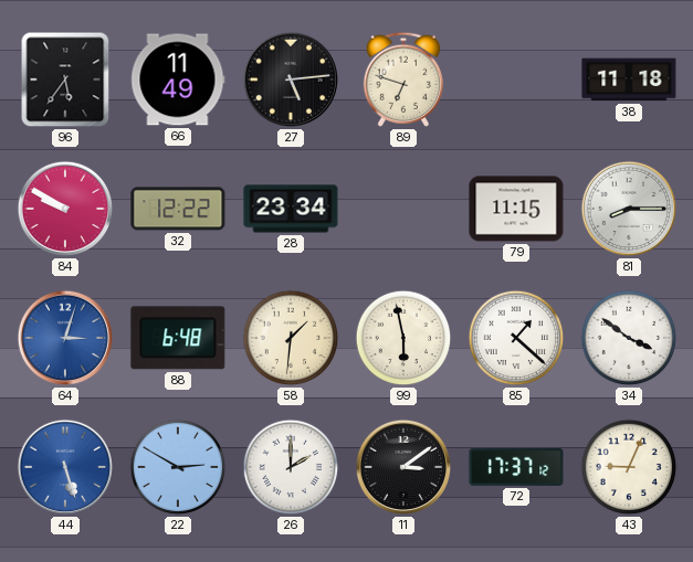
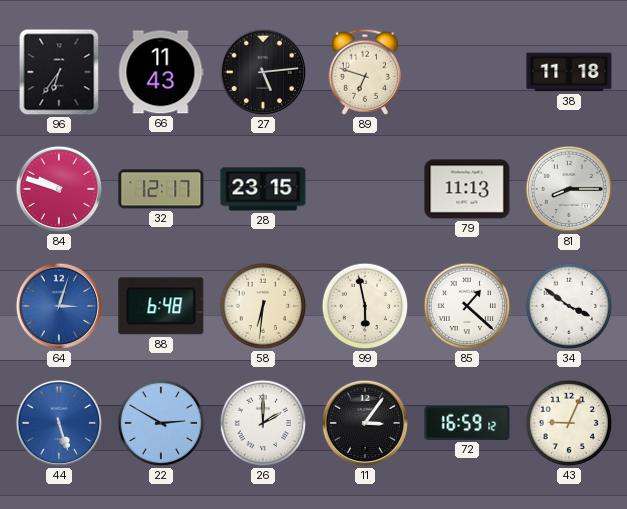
96: 5:36 -> 6:36
66: 11:49 -> 11:43
84: 9:50 -> 9:48
32: 12:22 -> 12:17
28: 23:34 -> 23:15
79: 11:15 -> 11:13
58: 1:31 -> 6:31
11: 3:09 -> 3:06
72: 17:37 -> 16:59
